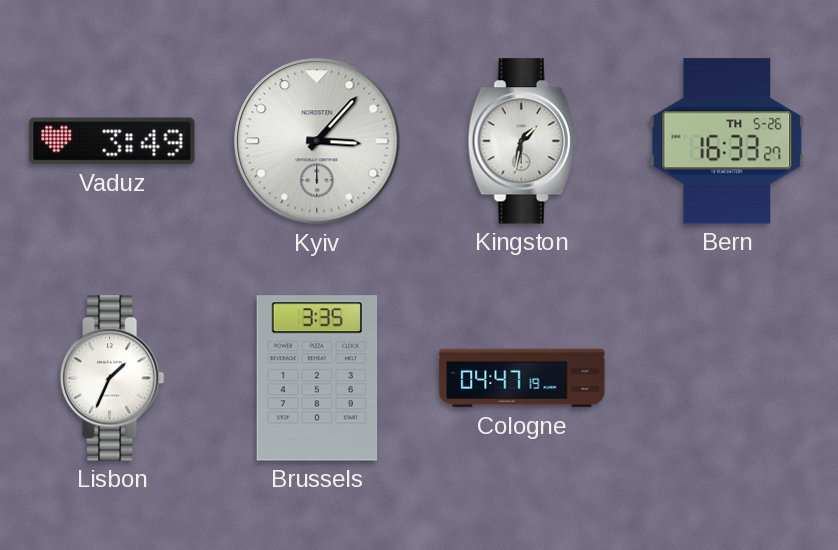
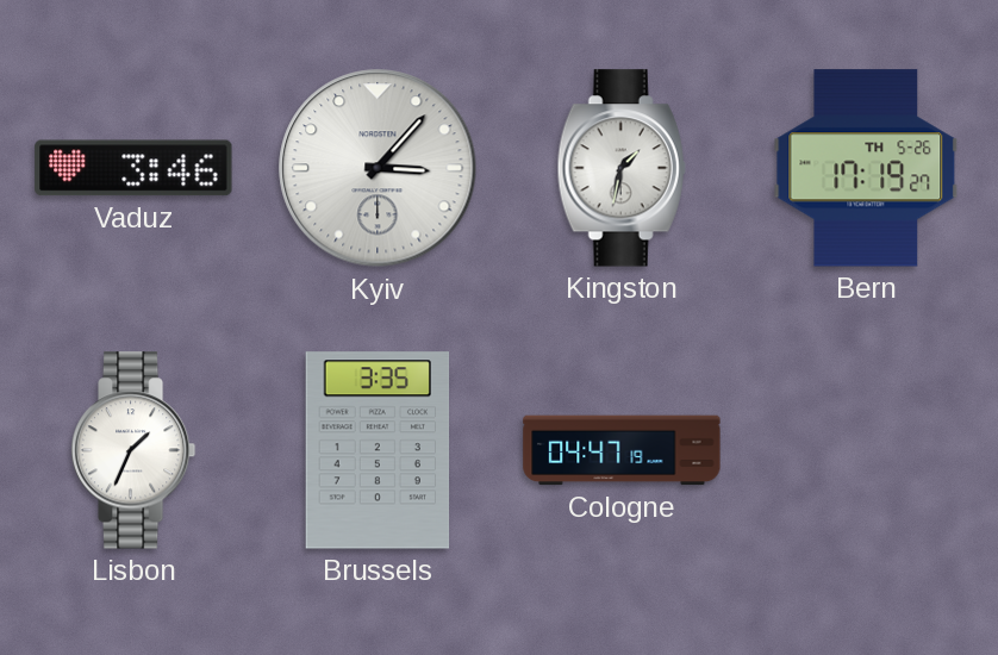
Vaduz: 3:49 -> 3:46
Bern: 16:33 -> 17:19
